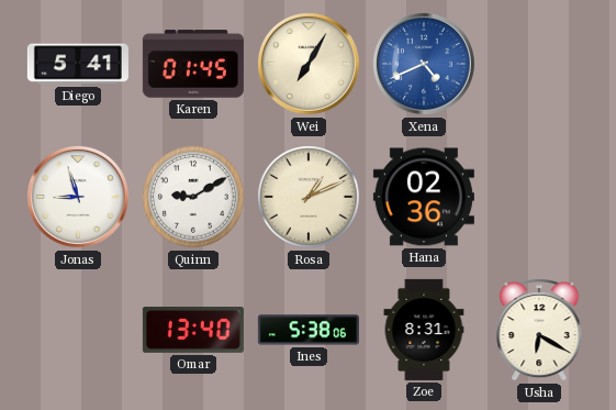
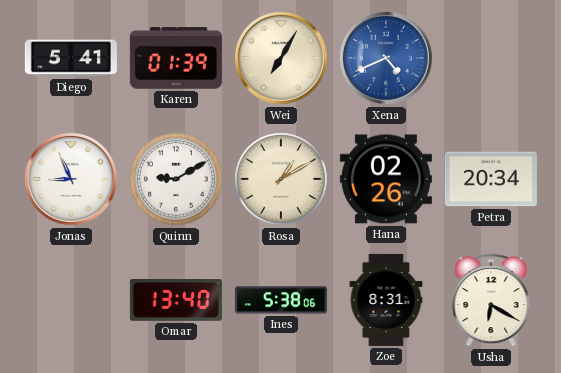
Karen: 01:45 -> 01:39
Jonas: 8:57 -> 8:56
Rosa: 1:11 -> 1:10
Hana: 02:36 -> 02:26
Petra: none -> 20:34
